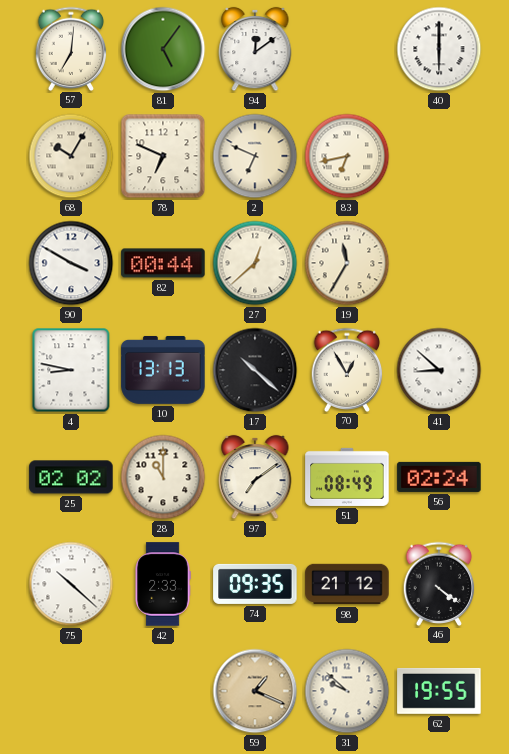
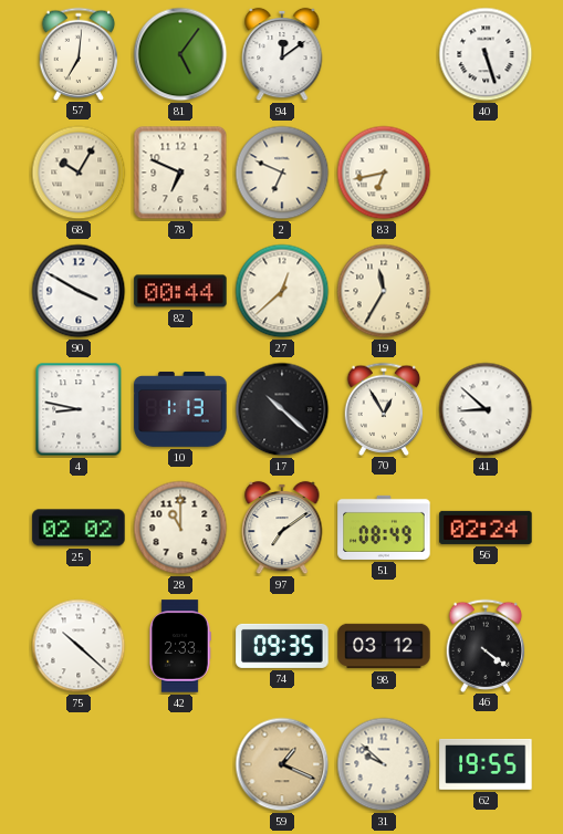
40: 6:00 -> 5:27
10: 13:13 -> 1:13
98: 21:12 -> 03:12
